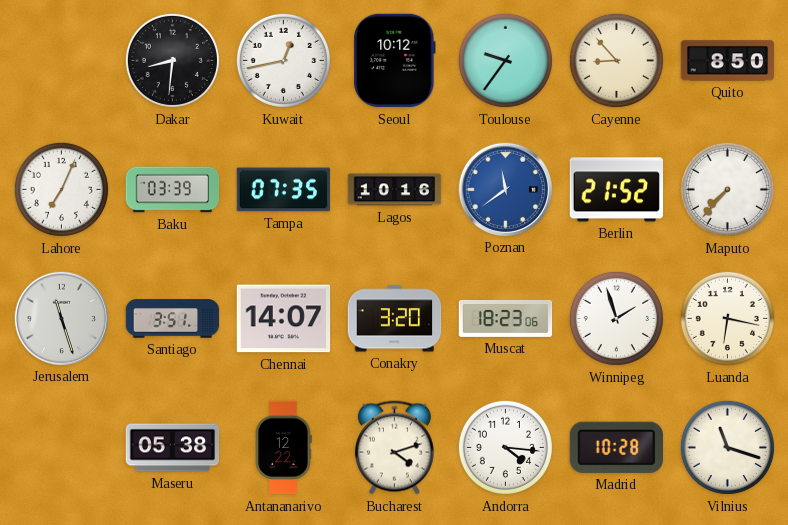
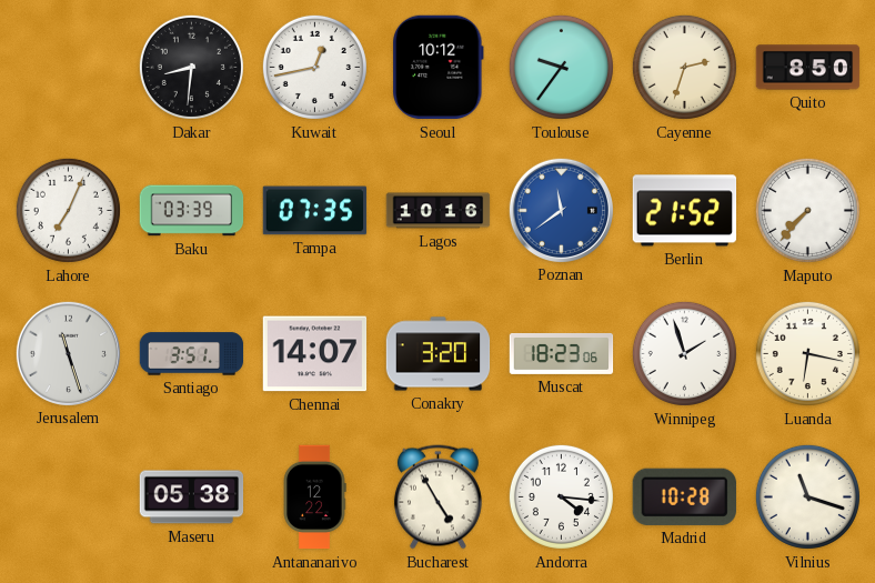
Cayenne: 8:53 -> 2:33
Bucharest: 4:12 -> 4:55
